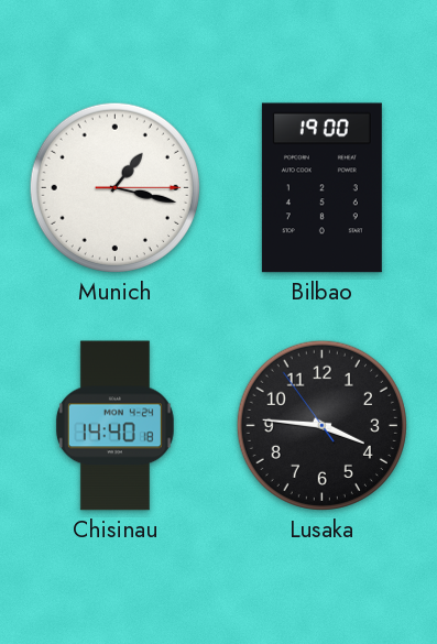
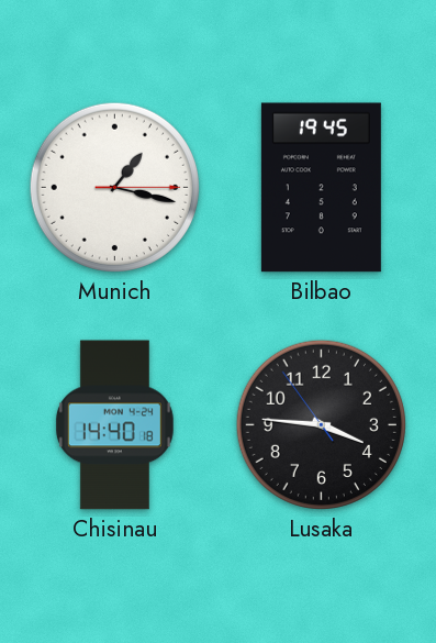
Bilbao: 19:00 -> 19:45
